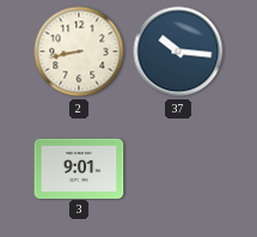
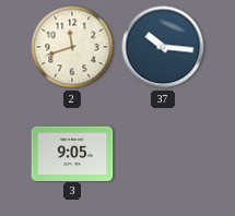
2: 8:43 -> 11:42
3: 9:01 -> 9:05
